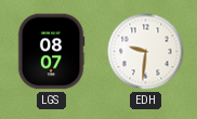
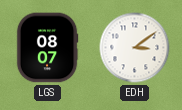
EDH: 9:31 -> 3:09
